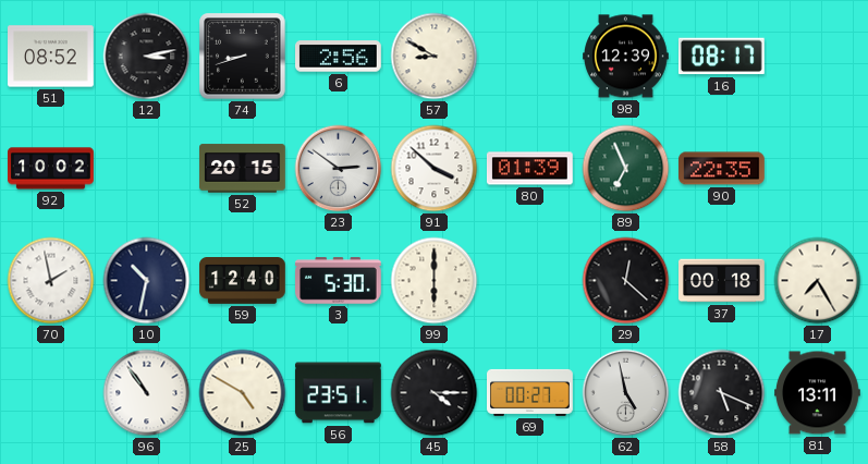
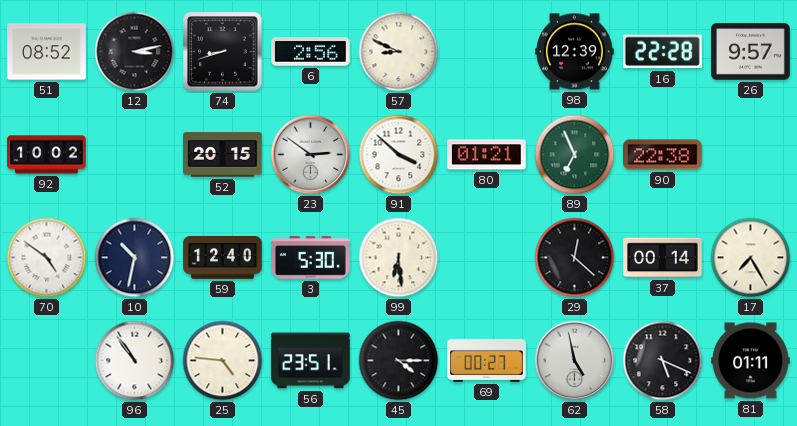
57: 8:50 -> 8:49
16: 08:17 -> 22:28
26: none -> 9:57
80: 01:39 -> 01:21
90: 22:35 -> 22:38
70: 1:58 -> 4:51
99: 6:00 -> 6:29
37: 00:18 -> 00:14
25: 4:50 -> 4:46
81: 13:11 -> 01:11
